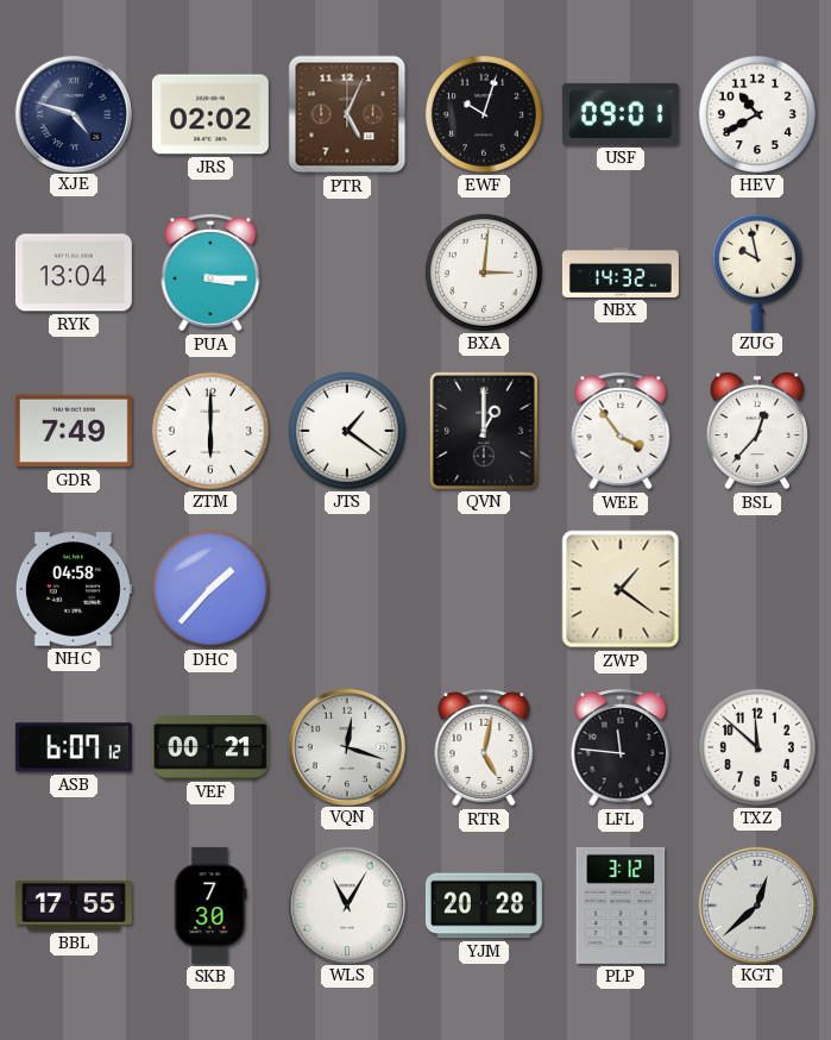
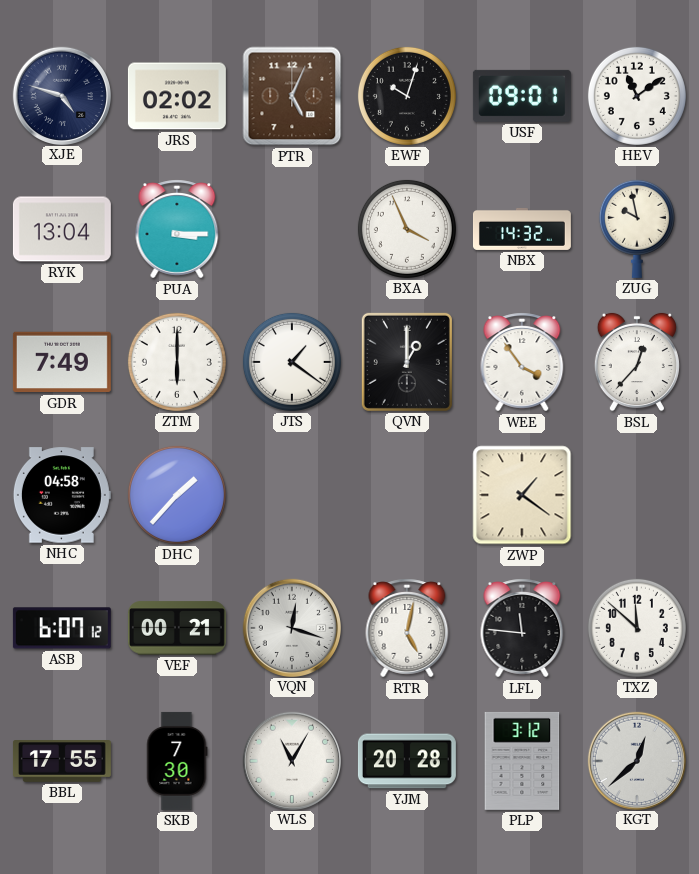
HEV: 10:40 -> 11:09
BXA: 3:01 -> 3:56
